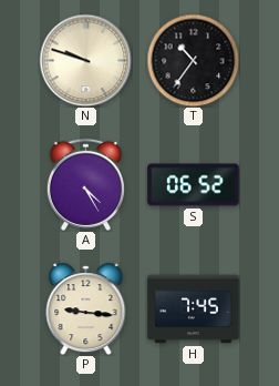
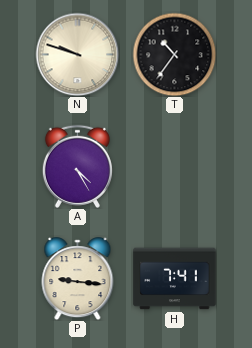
S: 06:52 -> none
H: 7:45 -> 7:41
